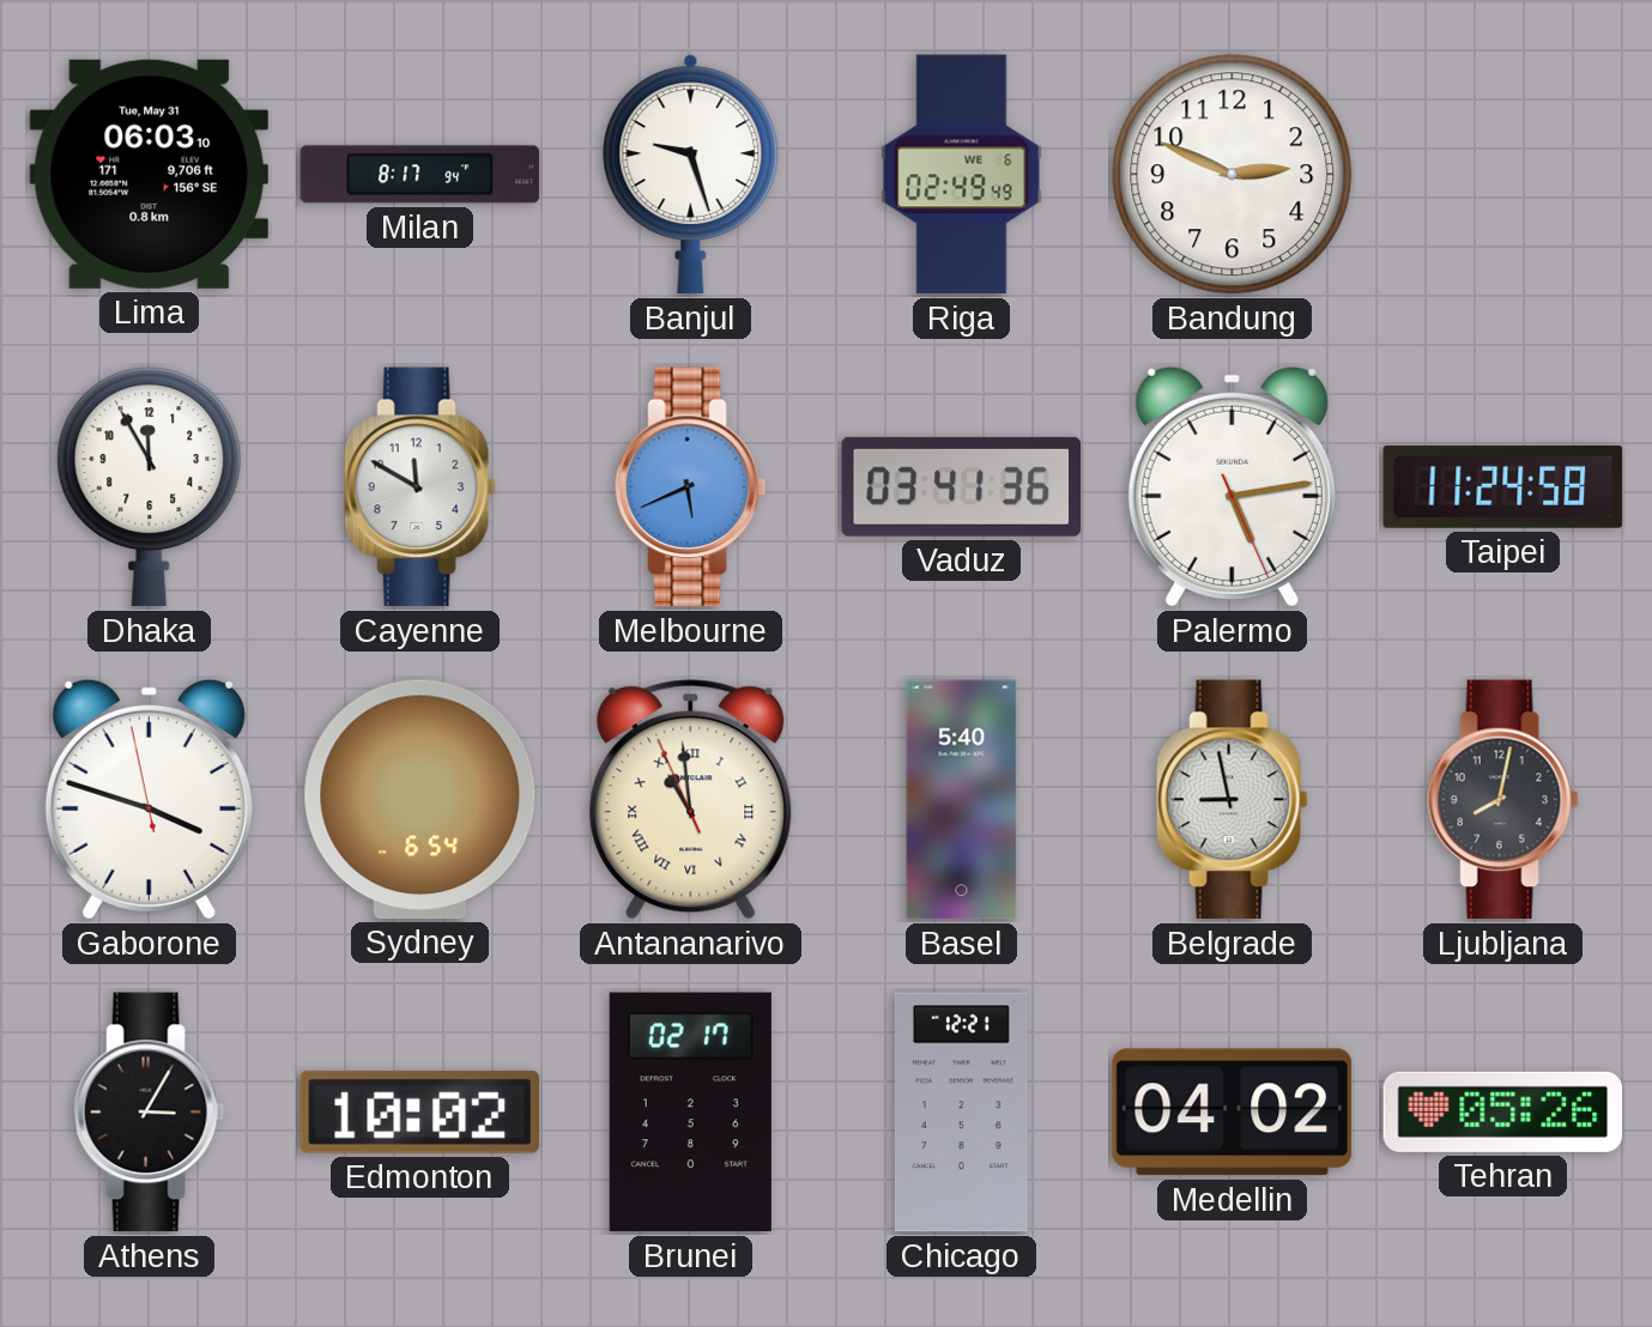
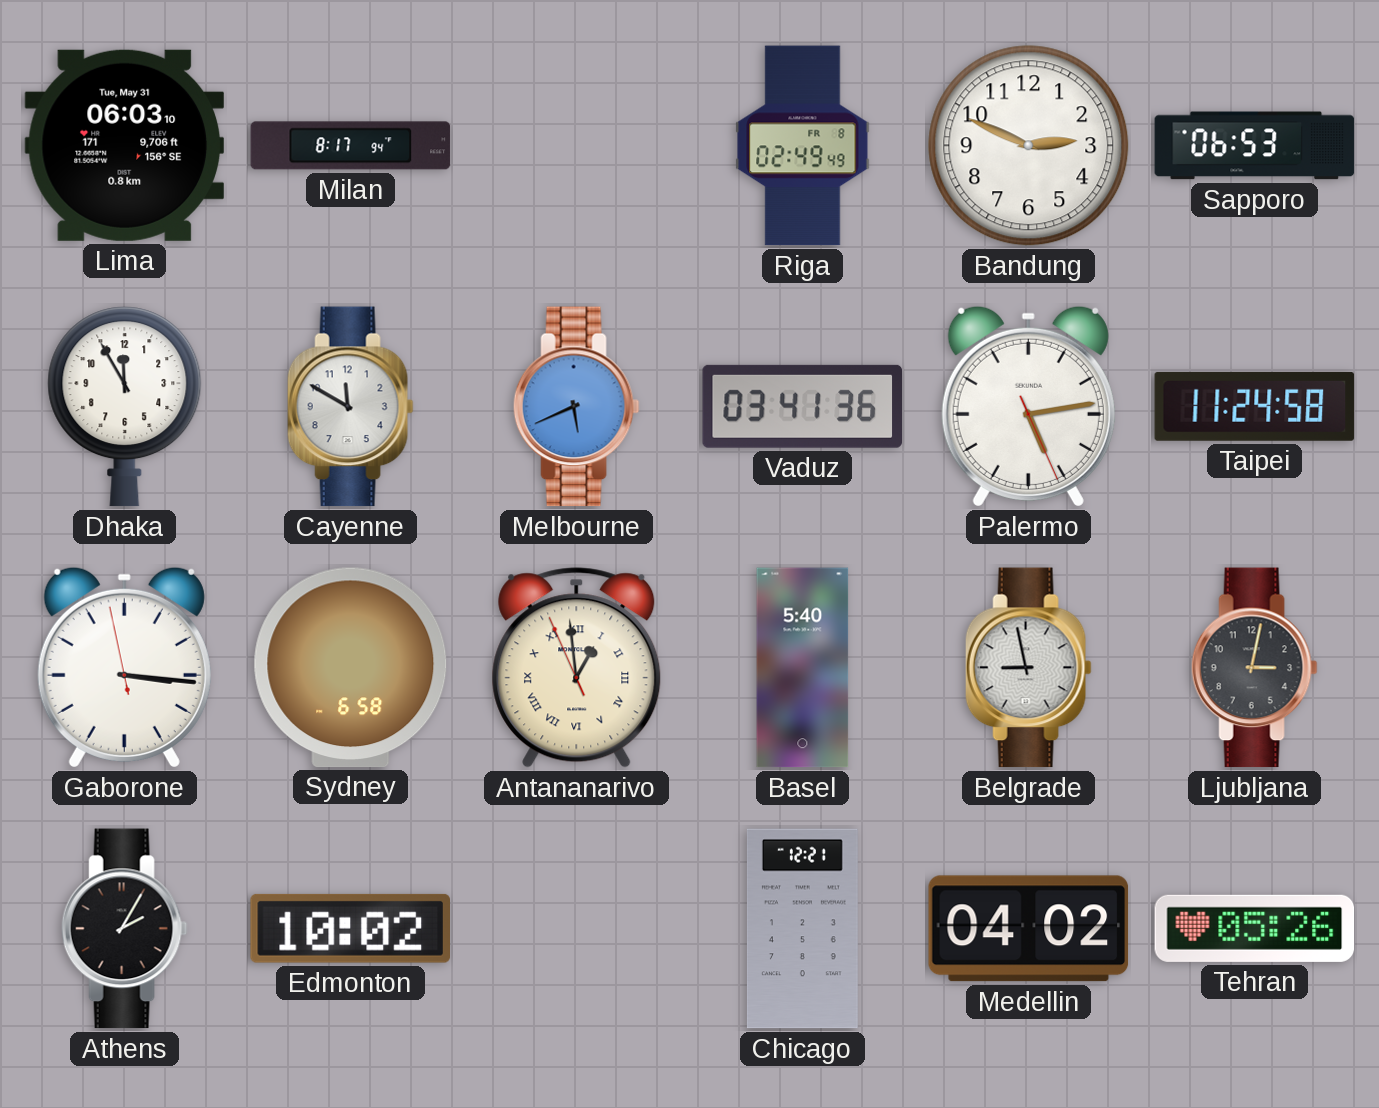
Banjul: 9:27 -> none
Riga date: WE 6 -> FR 8
Sapporo: none -> 06:53
Gaborone: 3:47 -> 3:15
Sydney: 6:54 -> 6:58
Antananarivo: 10:58 -> 12:58
Ljubljana: 8:02 -> 3:02
Athens: 3:05 -> 2:05
Brunei: 02:17 -> none
